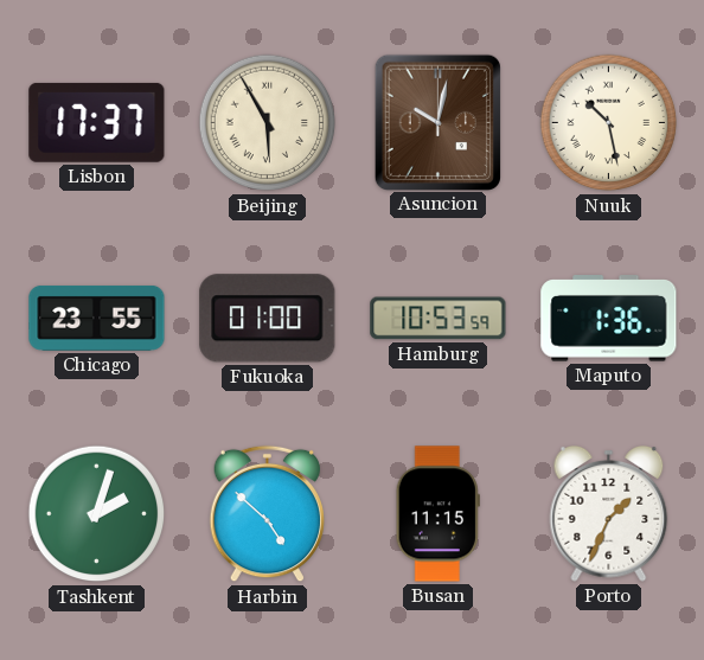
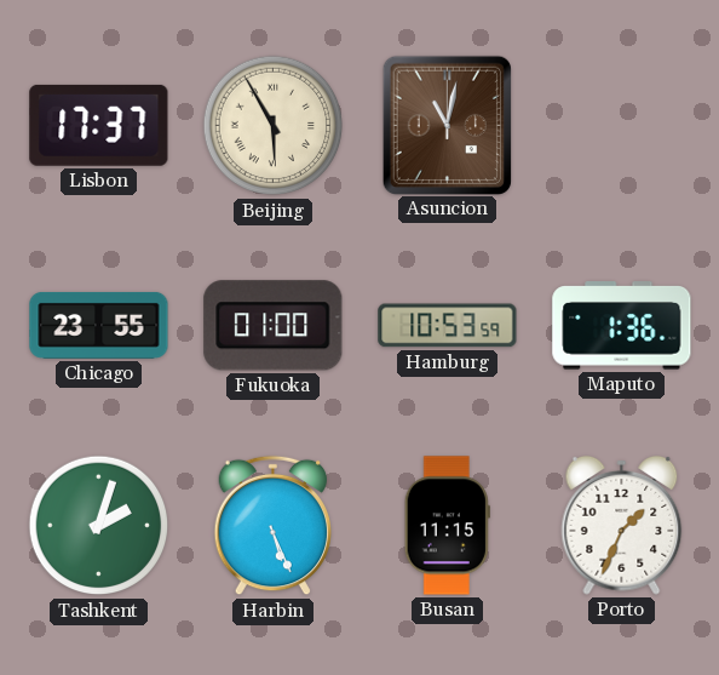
Asuncion: 10:02 -> 11:02
Nuuk: 10:28 -> none
Harbin: 4:52 -> 5:26
